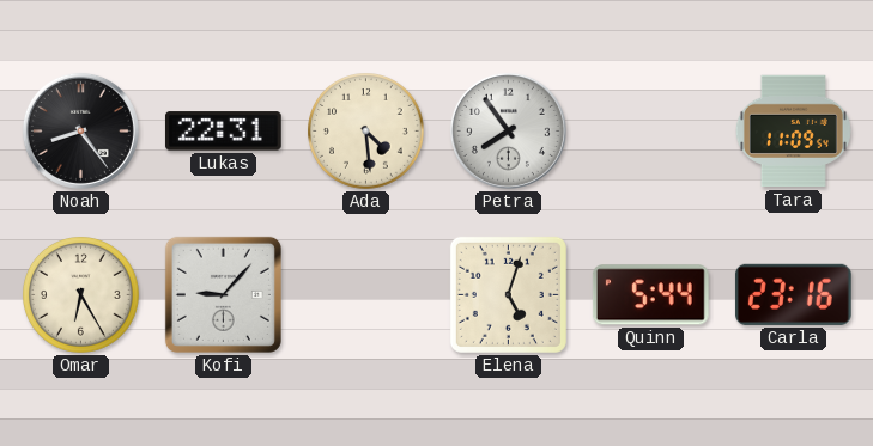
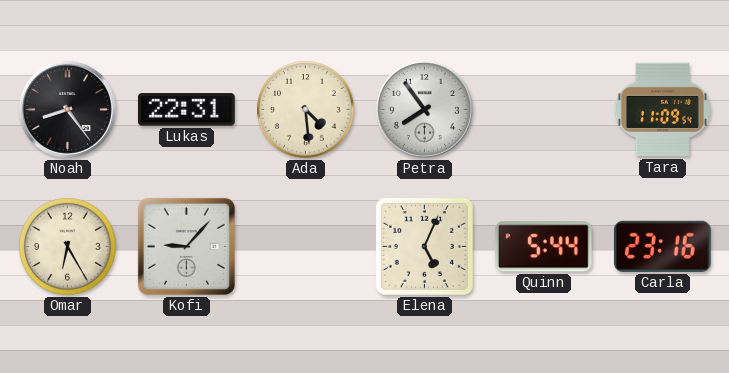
Elena: 5:03 -> 5:04
